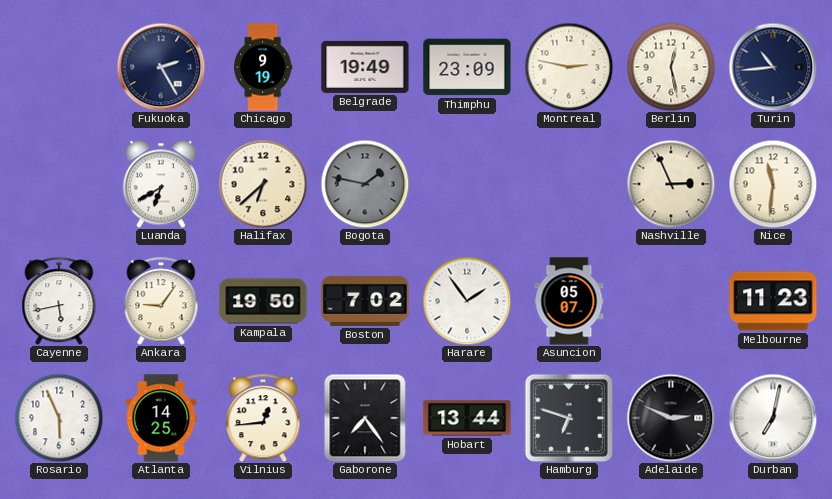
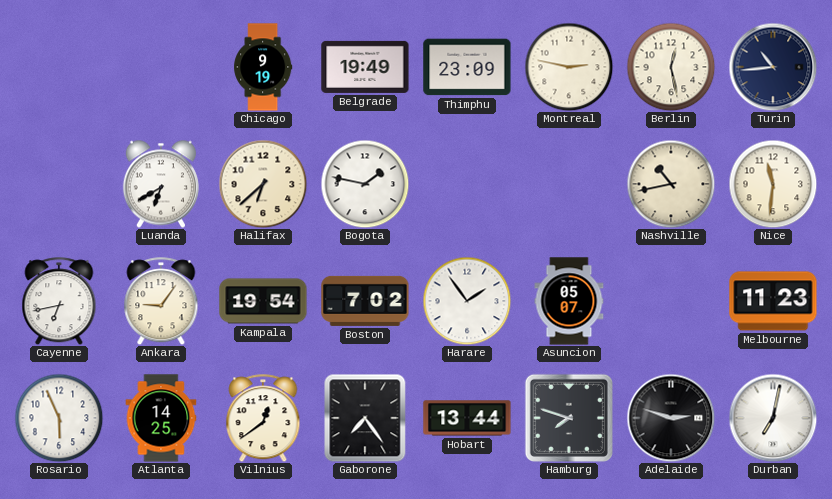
Fukuoka: 2:25 -> none
Bogota dial: grey -> white
Nashville: 2:56 -> 10:43
Cayenne: 5:43 -> 6:43
Kampala: 19:50 -> 19:54
Vilnius: 12:44 -> 12:39
Hamburg: 6:48 -> 7:48
Adelaide: 2:49 -> 2:48
